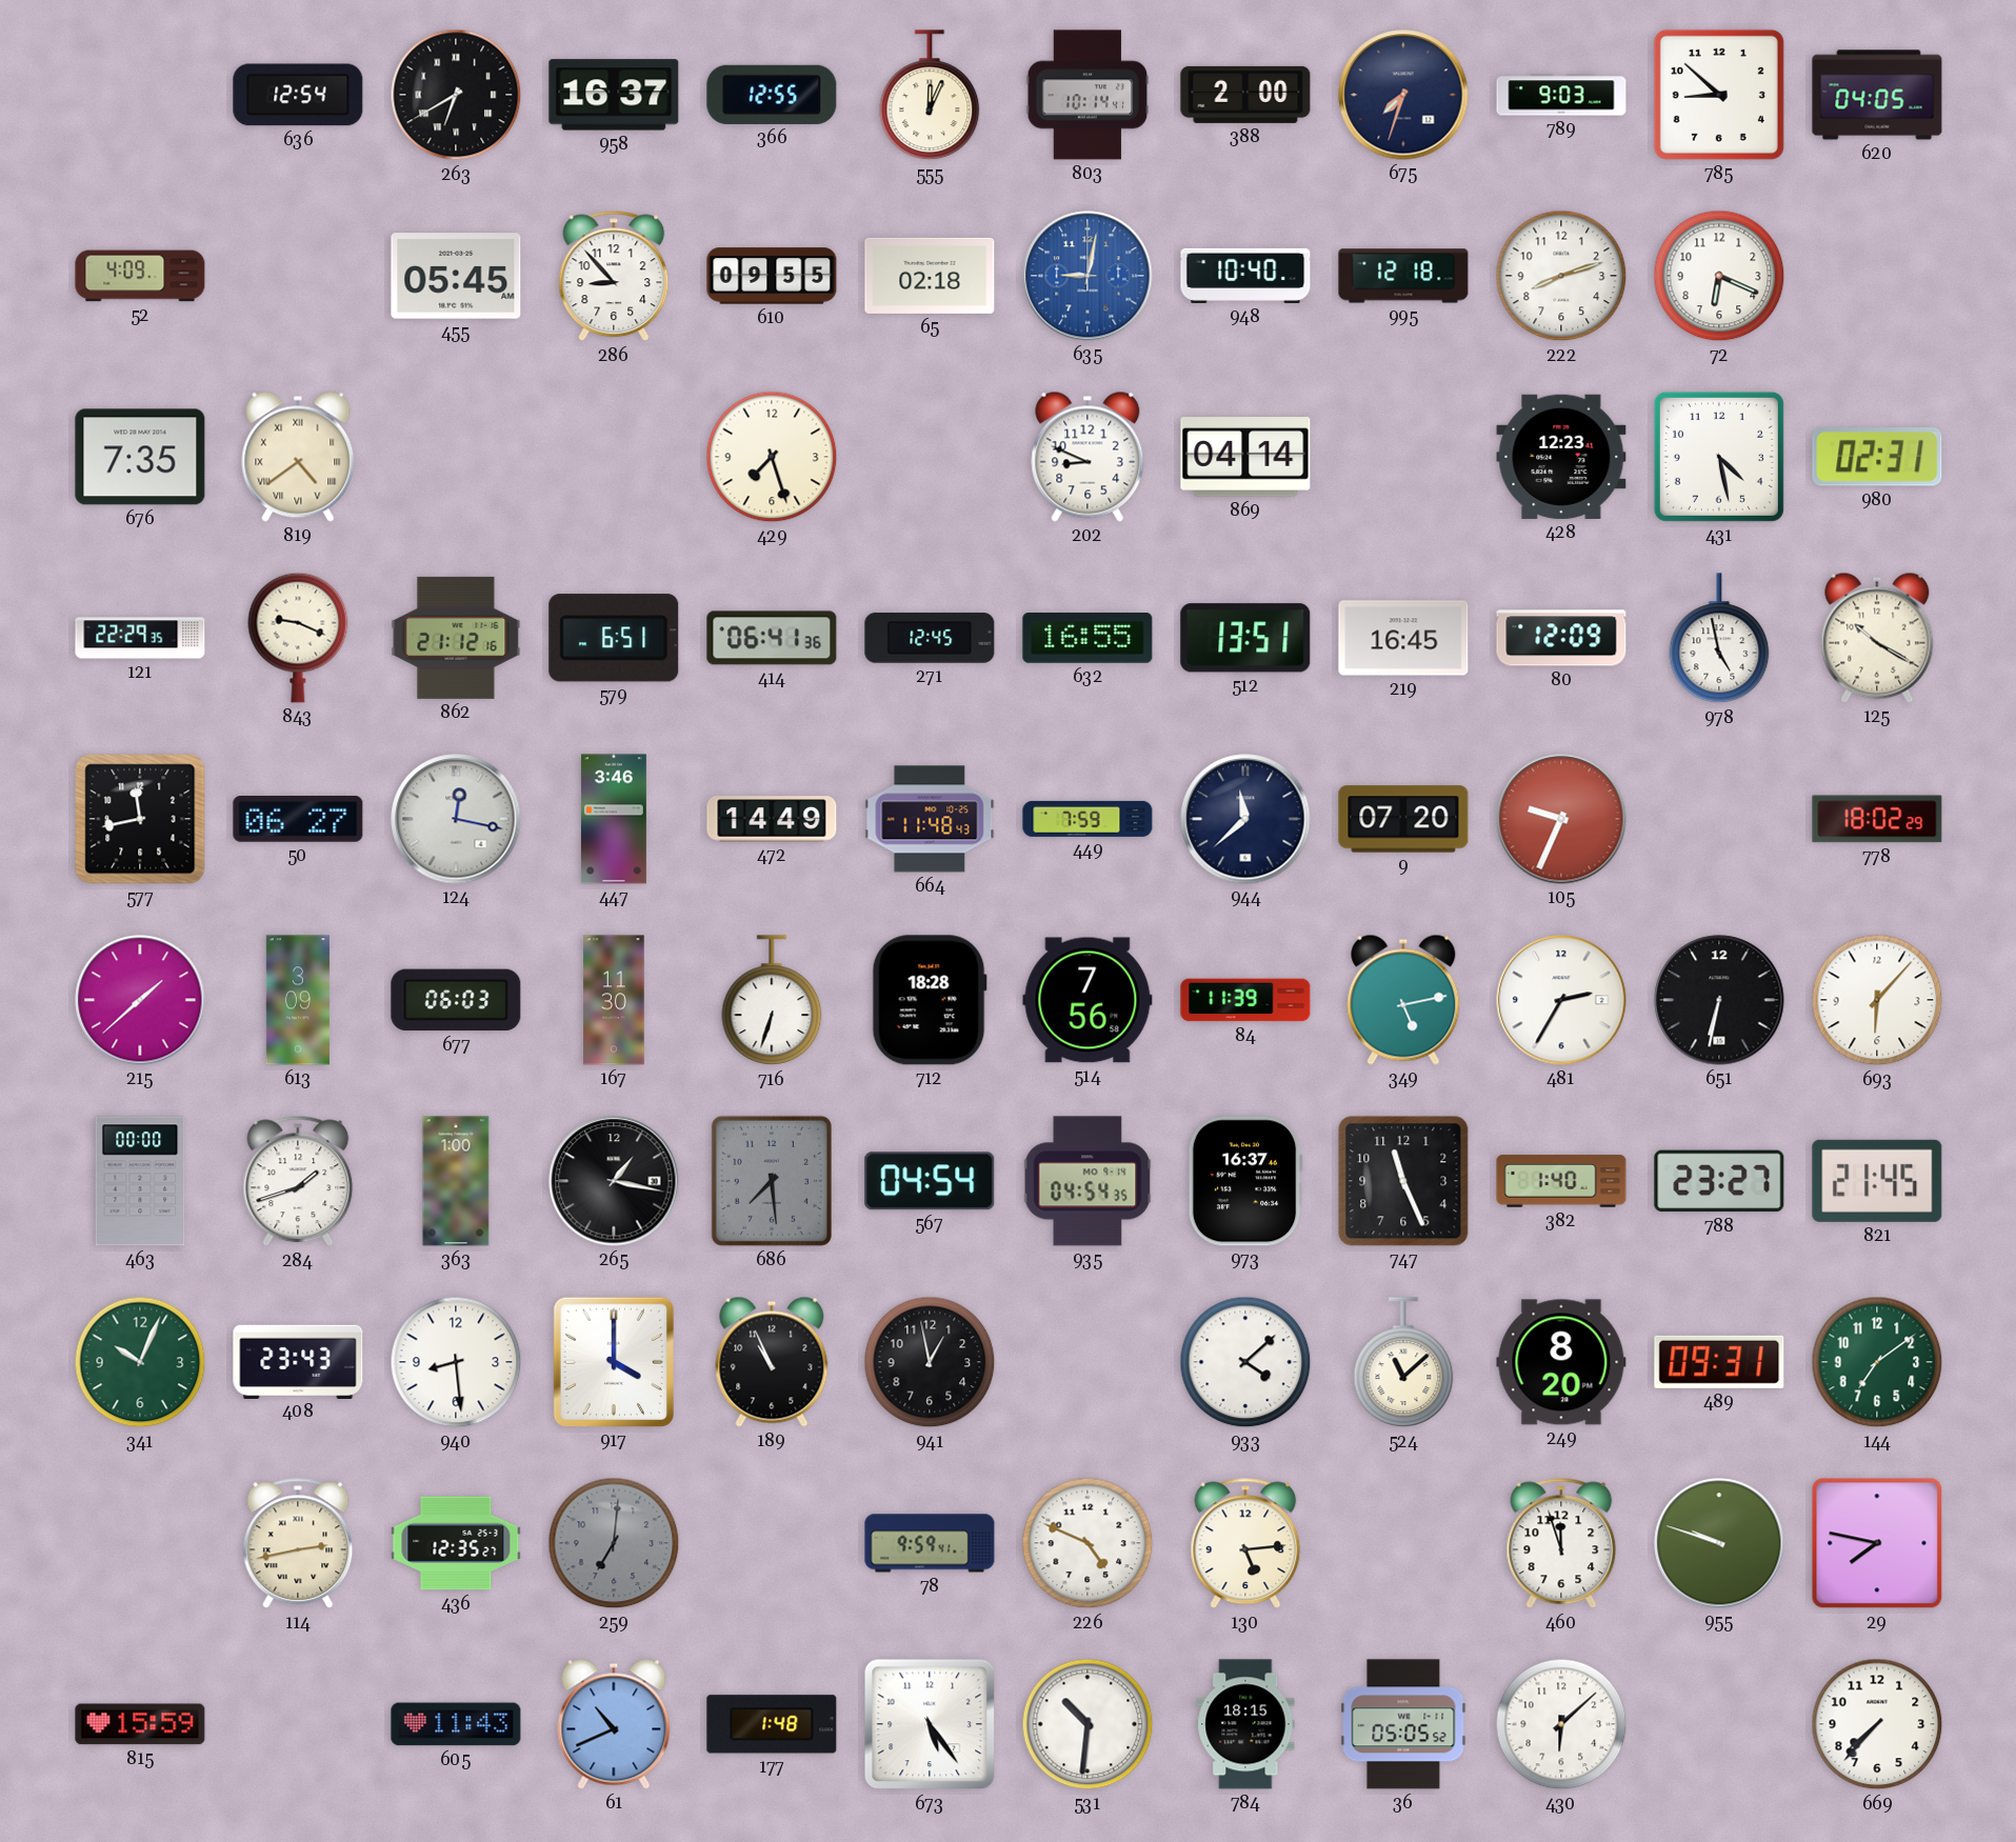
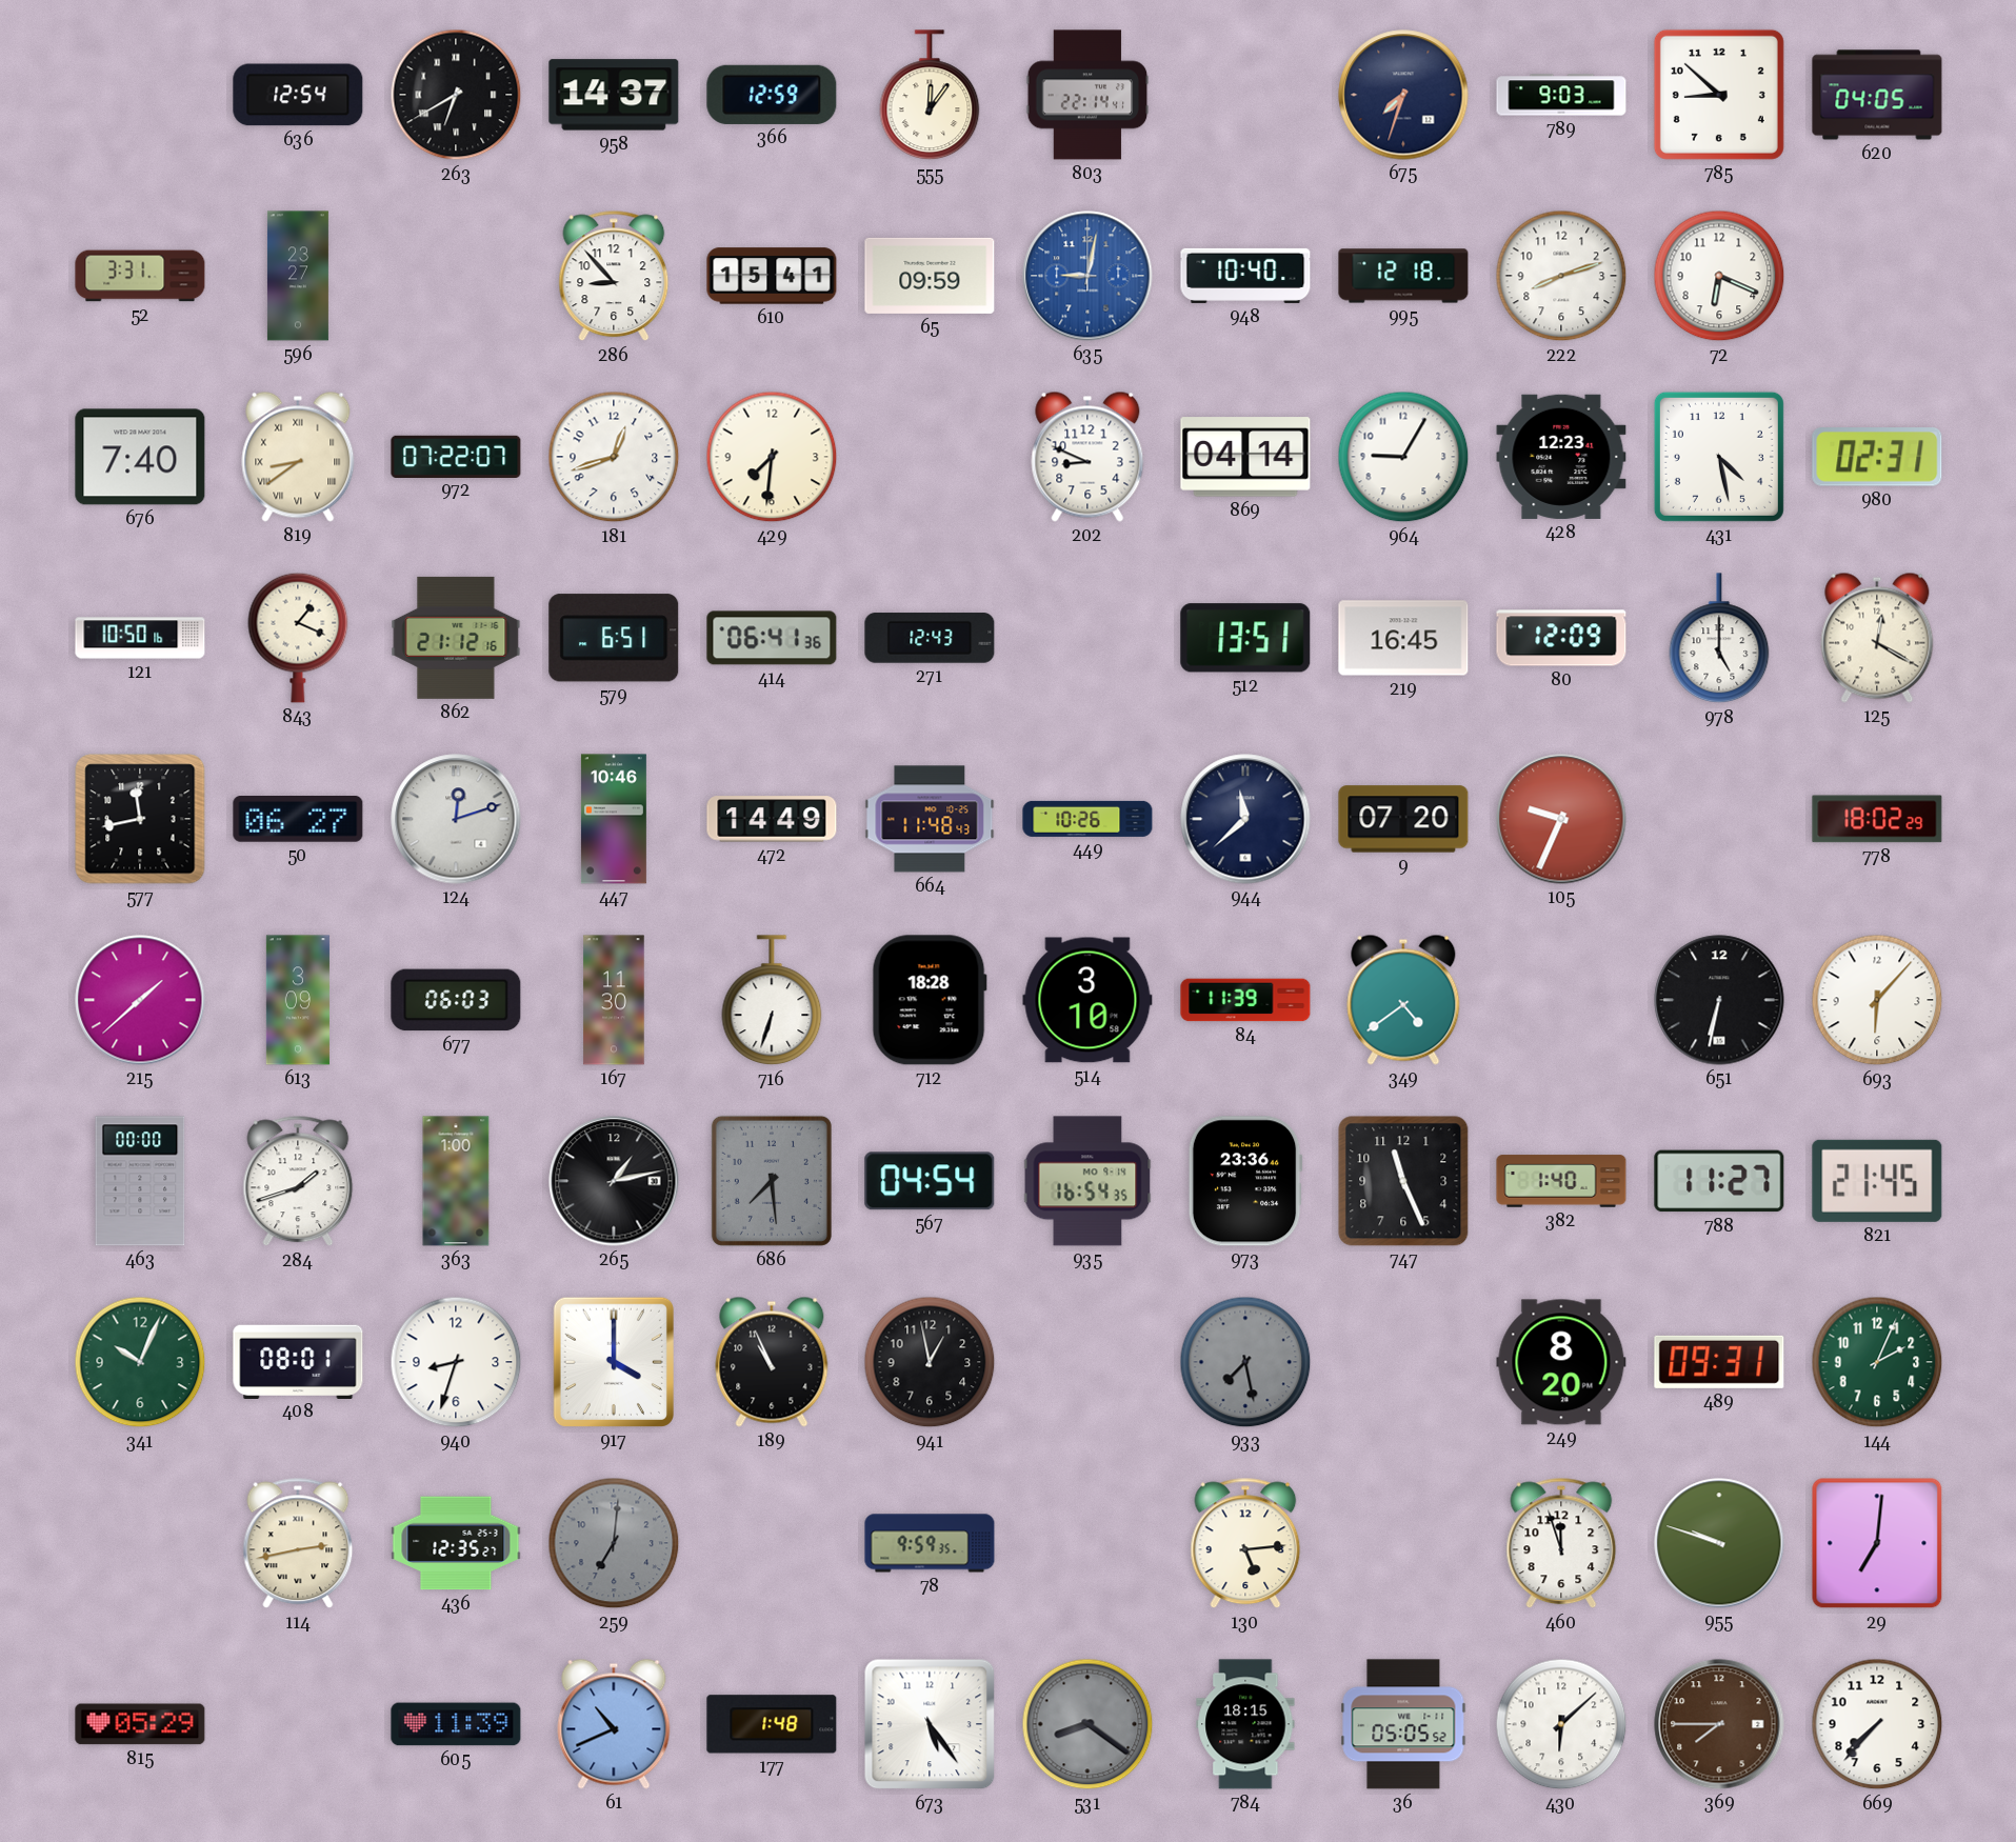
958: 16:37 -> 14:37
366: 12:55 -> 12:59
555: 12:04 -> 12:06
803: 10:14 -> 22:14
388: 2:00 -> none
52: 4:09 -> 3:31
596: none -> 23:27
455: 05:45 -> none
610: 09:55 -> 15:41
65: 02:18 -> 09:59
676: 7:35 -> 7:40
819: 4:39 -> 8:39
972: none -> 07:22
181: none -> 12:42
429: 7:27 -> 7:31
964: none -> 9:05
121: 22:29 -> 10:50
843: 9:19 -> 1:19
271: 12:45 -> 12:43
632: 16:55 -> none
978: 4:58 -> 5:00
125: 10:20 -> 12:20
124: 12:17 -> 12:12
447: 3:46 -> 10:46
449: 7:59 -> 10:26
514: 7:56 -> 3:10
349: 5:13 -> 4:39
481: 2:35 -> none
265: 1:17 -> 1:13
935: 04:54 -> 16:54
973: 16:37 -> 23:36
788: 23:27 -> 11:27
408: 23:43 -> 08:01
940: 8:29 -> 8:33
933: 4:08 -> 7:28
933 dial: white -> grey
524: 11:08 -> none
144: 7:09 -> 2:04
78: 9:59:41 -> 9:59:35
226: 4:49 -> none
29: 7:47 -> 7:01
815: 15:59 -> 05:29
605: 11:43 -> 11:39
531: 10:31 -> 8:21
531 dial: white -> grey
369: none -> 7:45
